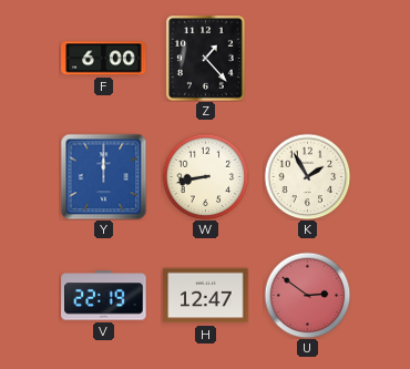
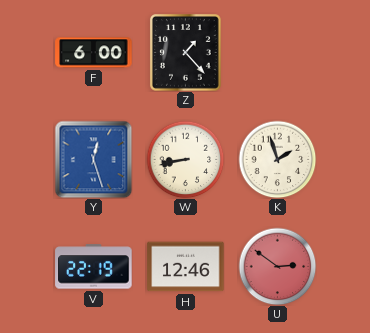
Y: 12:00 -> 12:27
K: 1:55 -> 1:57
H: 12:47 -> 12:46
